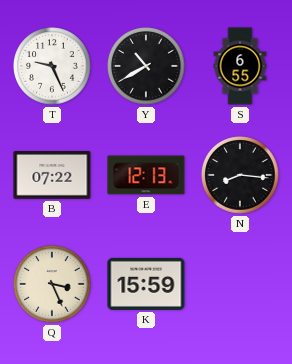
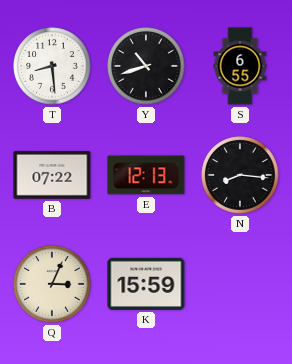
T: 9:26 -> 8:29
Y: 10:40 -> 10:42
Q: 3:26 -> 3:04
